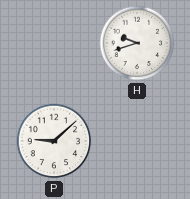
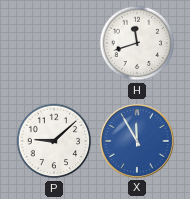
H: 9:42 -> 11:42
X: none -> 11:55
